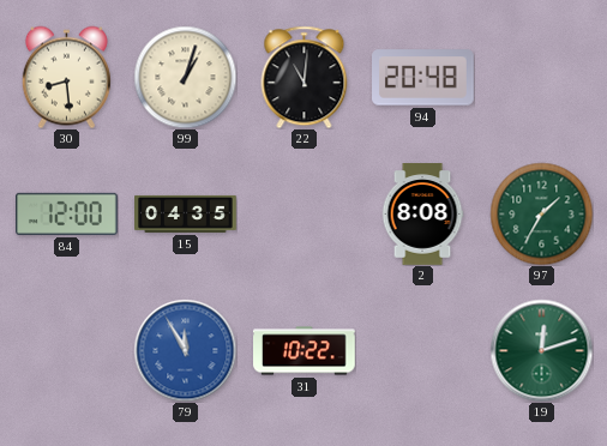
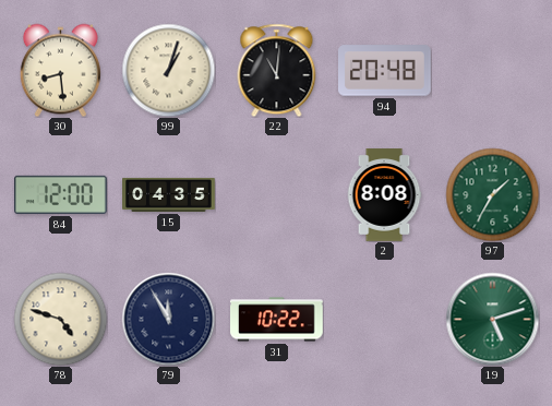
78: none -> 4:48
79 dial: blue -> navy
19: 12:12 -> 5:12
